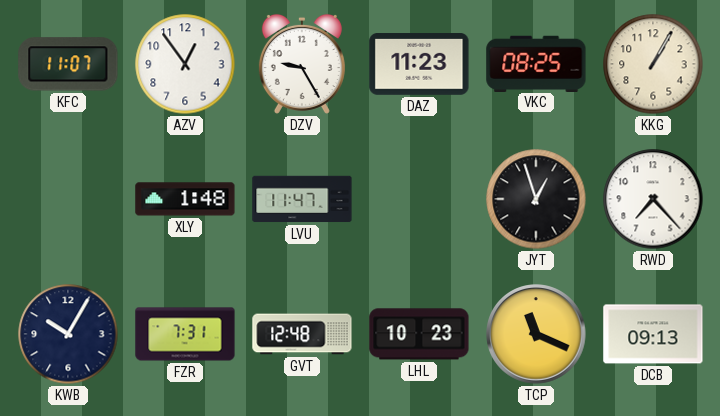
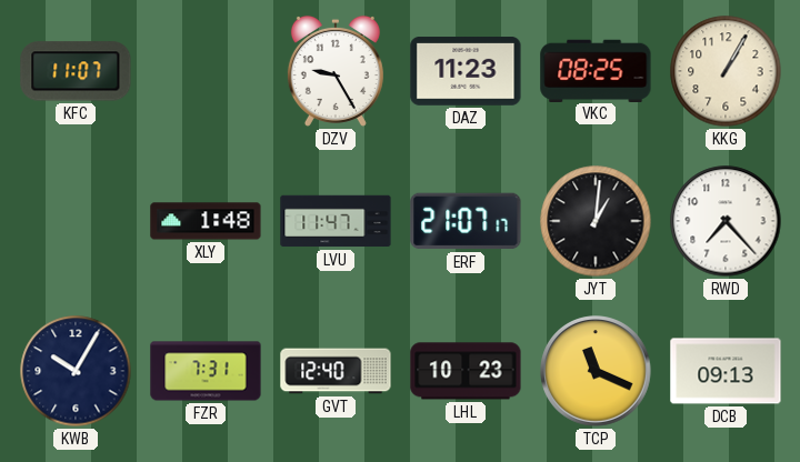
AZV: 12:54 -> none
ERF: none -> 21:07
JYT: 12:57 -> 1:01
GVT: 12:48 -> 12:40
